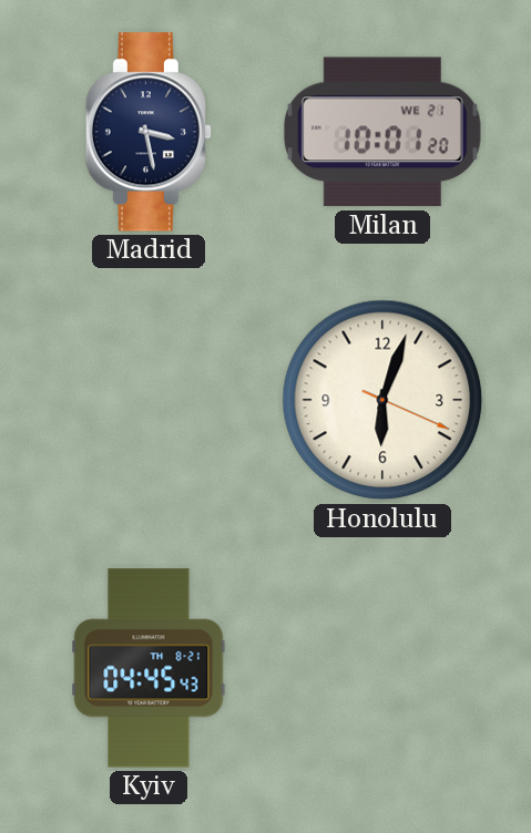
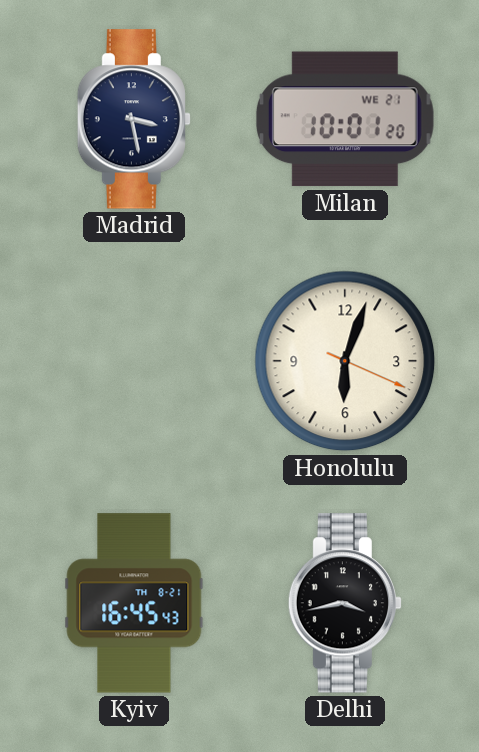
Kyiv: 04:45 -> 16:45
Delhi: none -> 3:43
